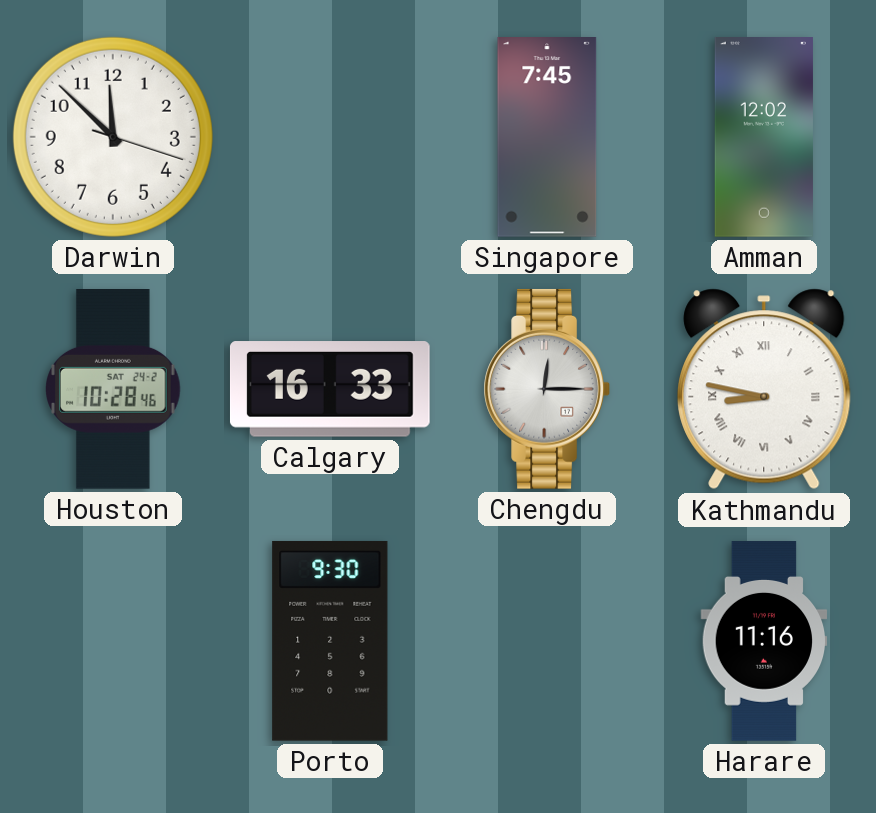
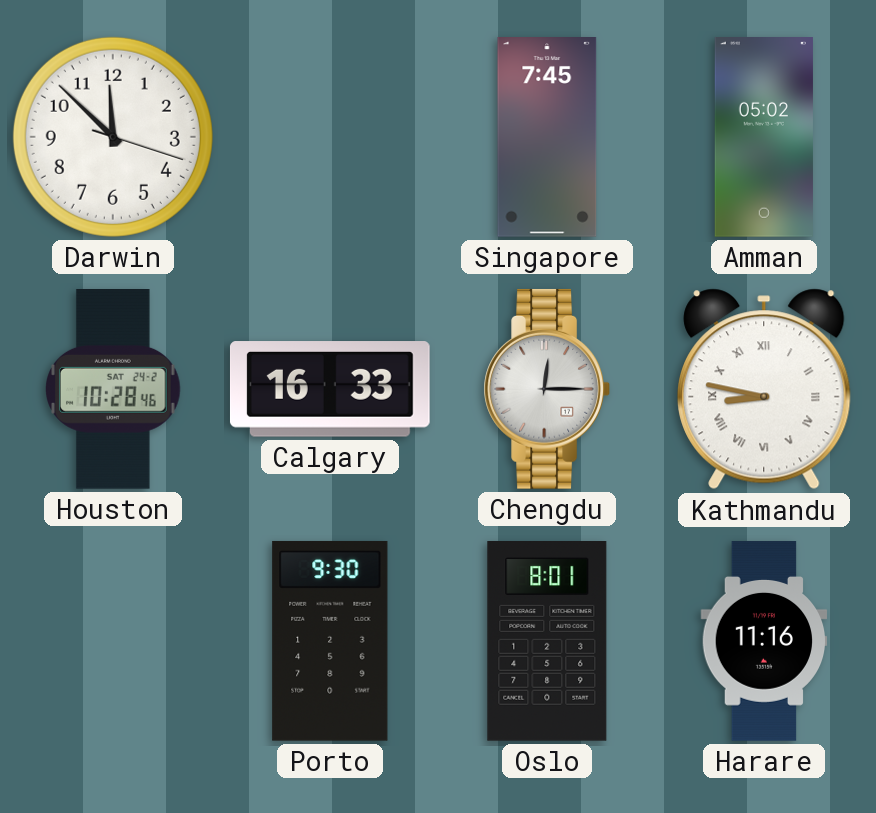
Amman: 12:02 -> 05:02
Oslo: none -> 8:01
